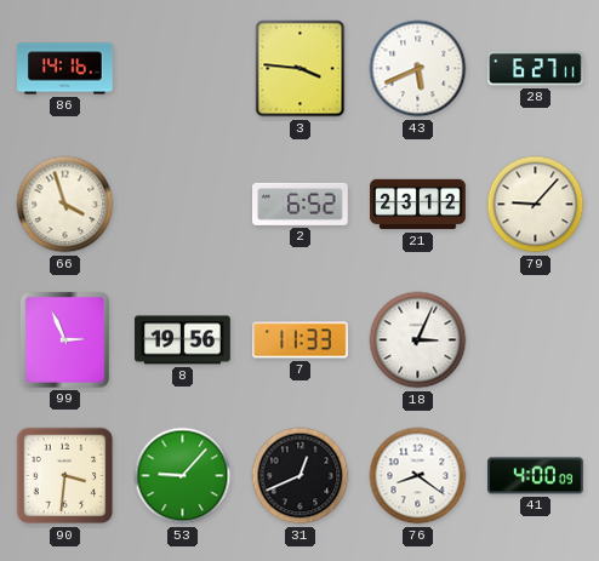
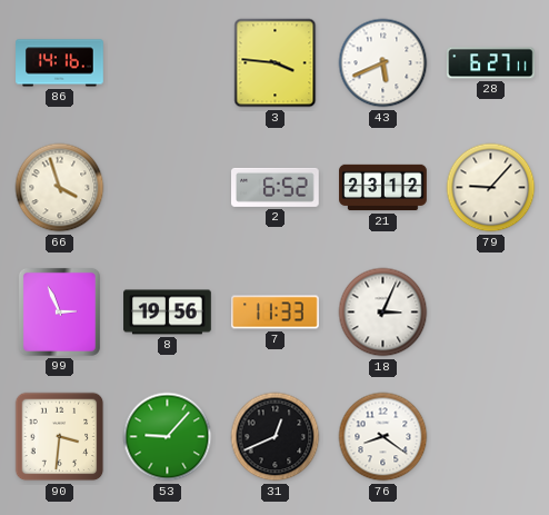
41: 4:00 -> none
